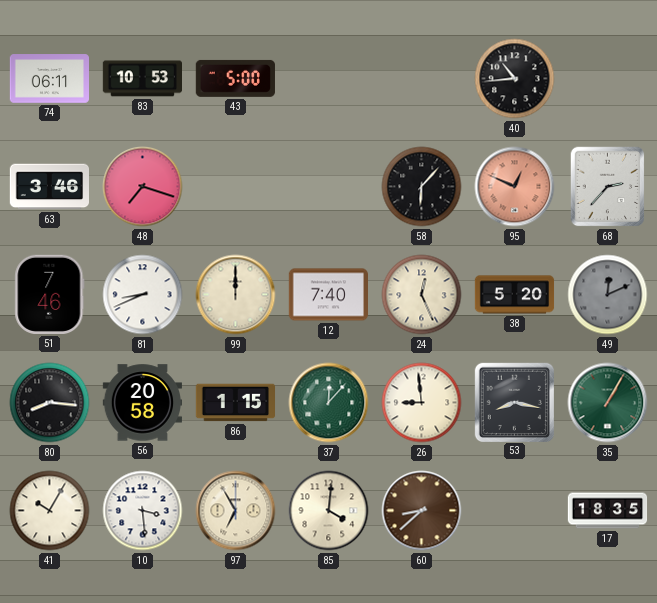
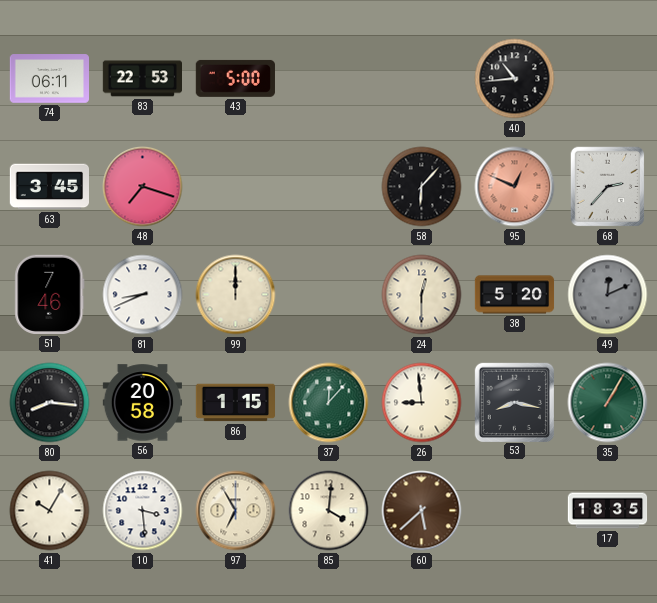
83: 10:53 -> 22:53
63: 3:46 -> 3:45
12: 7:40 -> none
24: 12:26 -> 12:30
60: 8:38 -> 5:38
